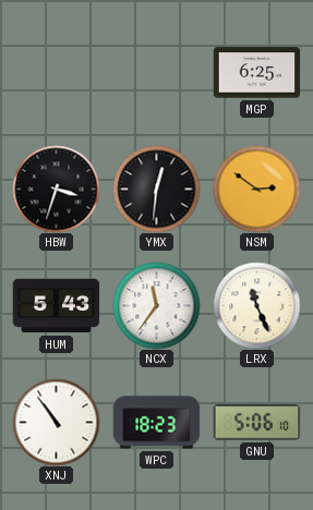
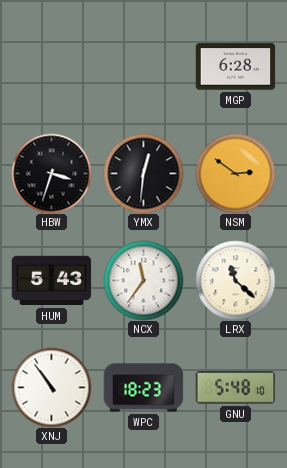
MGP: 6:25 -> 6:28
LRX: 11:26 -> 11:22
GNU: 5:06 -> 5:48
